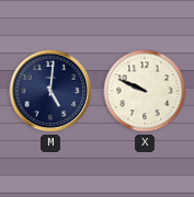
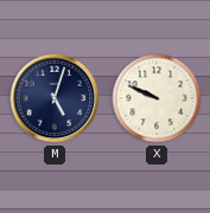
M: 5:01 -> 5:03
